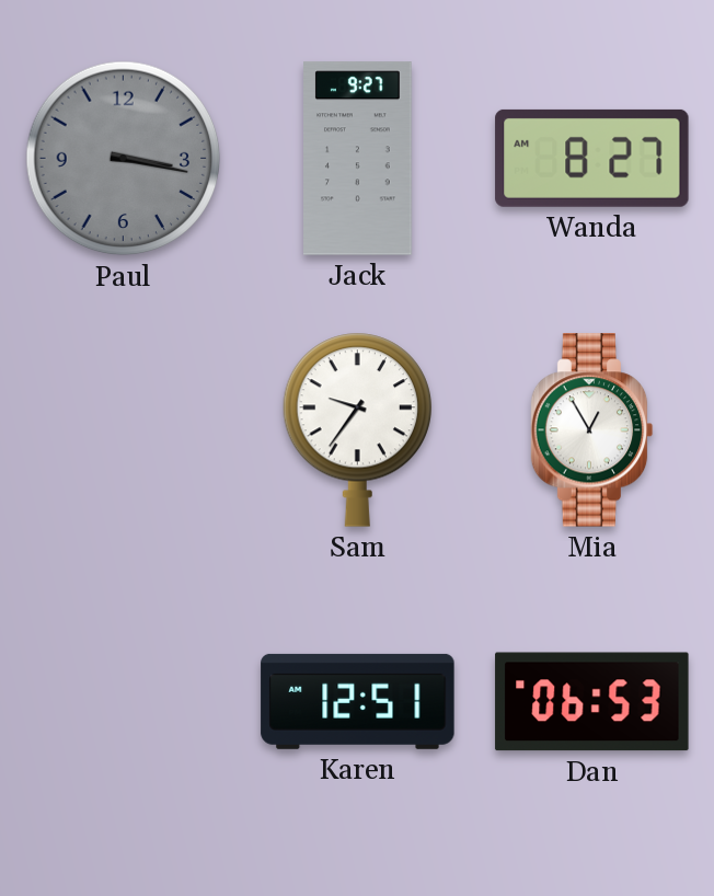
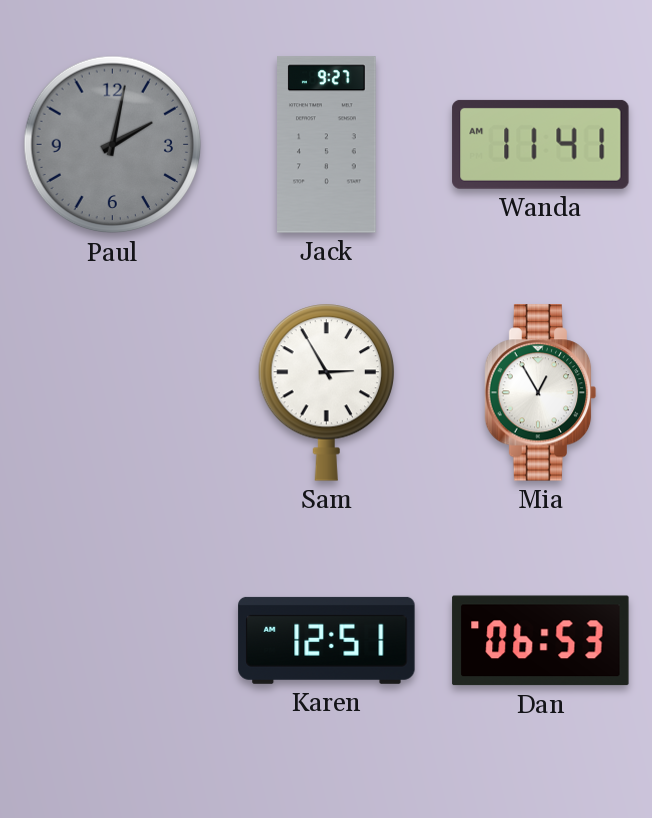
Paul: 3:17 -> 2:02
Wanda: 8:27 -> 11:41
Sam: 9:36 -> 2:55
